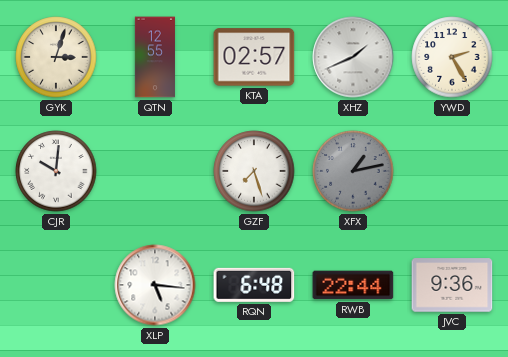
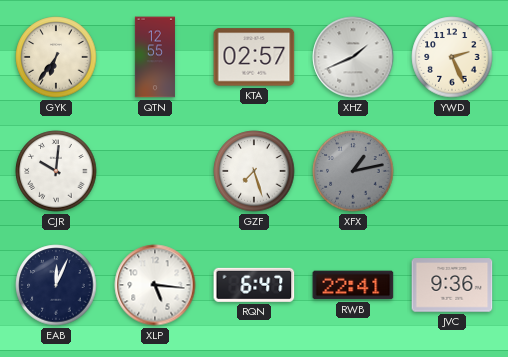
GYK: 3:03 -> 6:36
YWD: 2:25 -> 2:26
EAB: none -> 12:04
RQN: 6:48 -> 6:47
RWB: 22:44 -> 22:41
